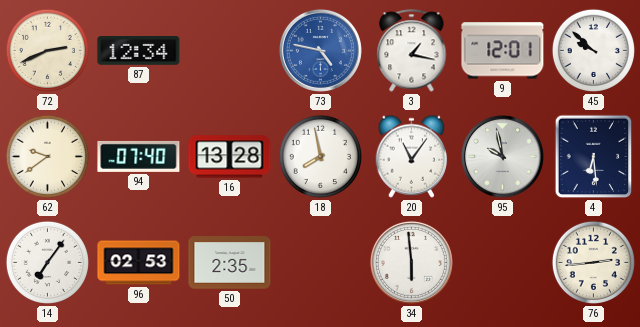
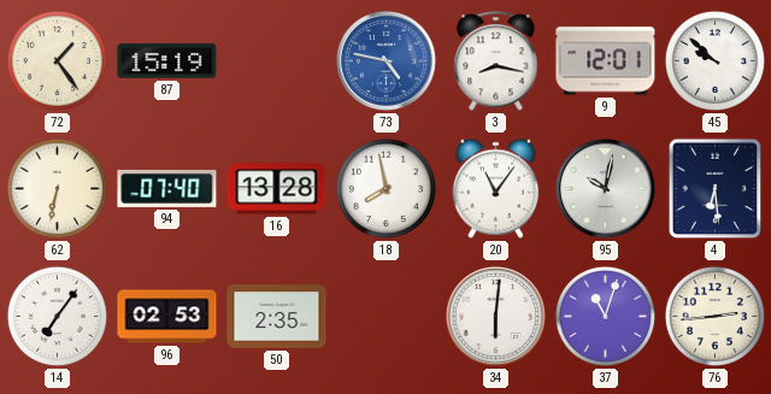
72: 2:41 -> 1:24
87: 12:34 -> 15:19
3: 1:17 -> 8:17
62: 9:39 -> 6:32
95: 9:58 -> 10:02
34: 5:59 -> 6:01
37: none -> 11:03
